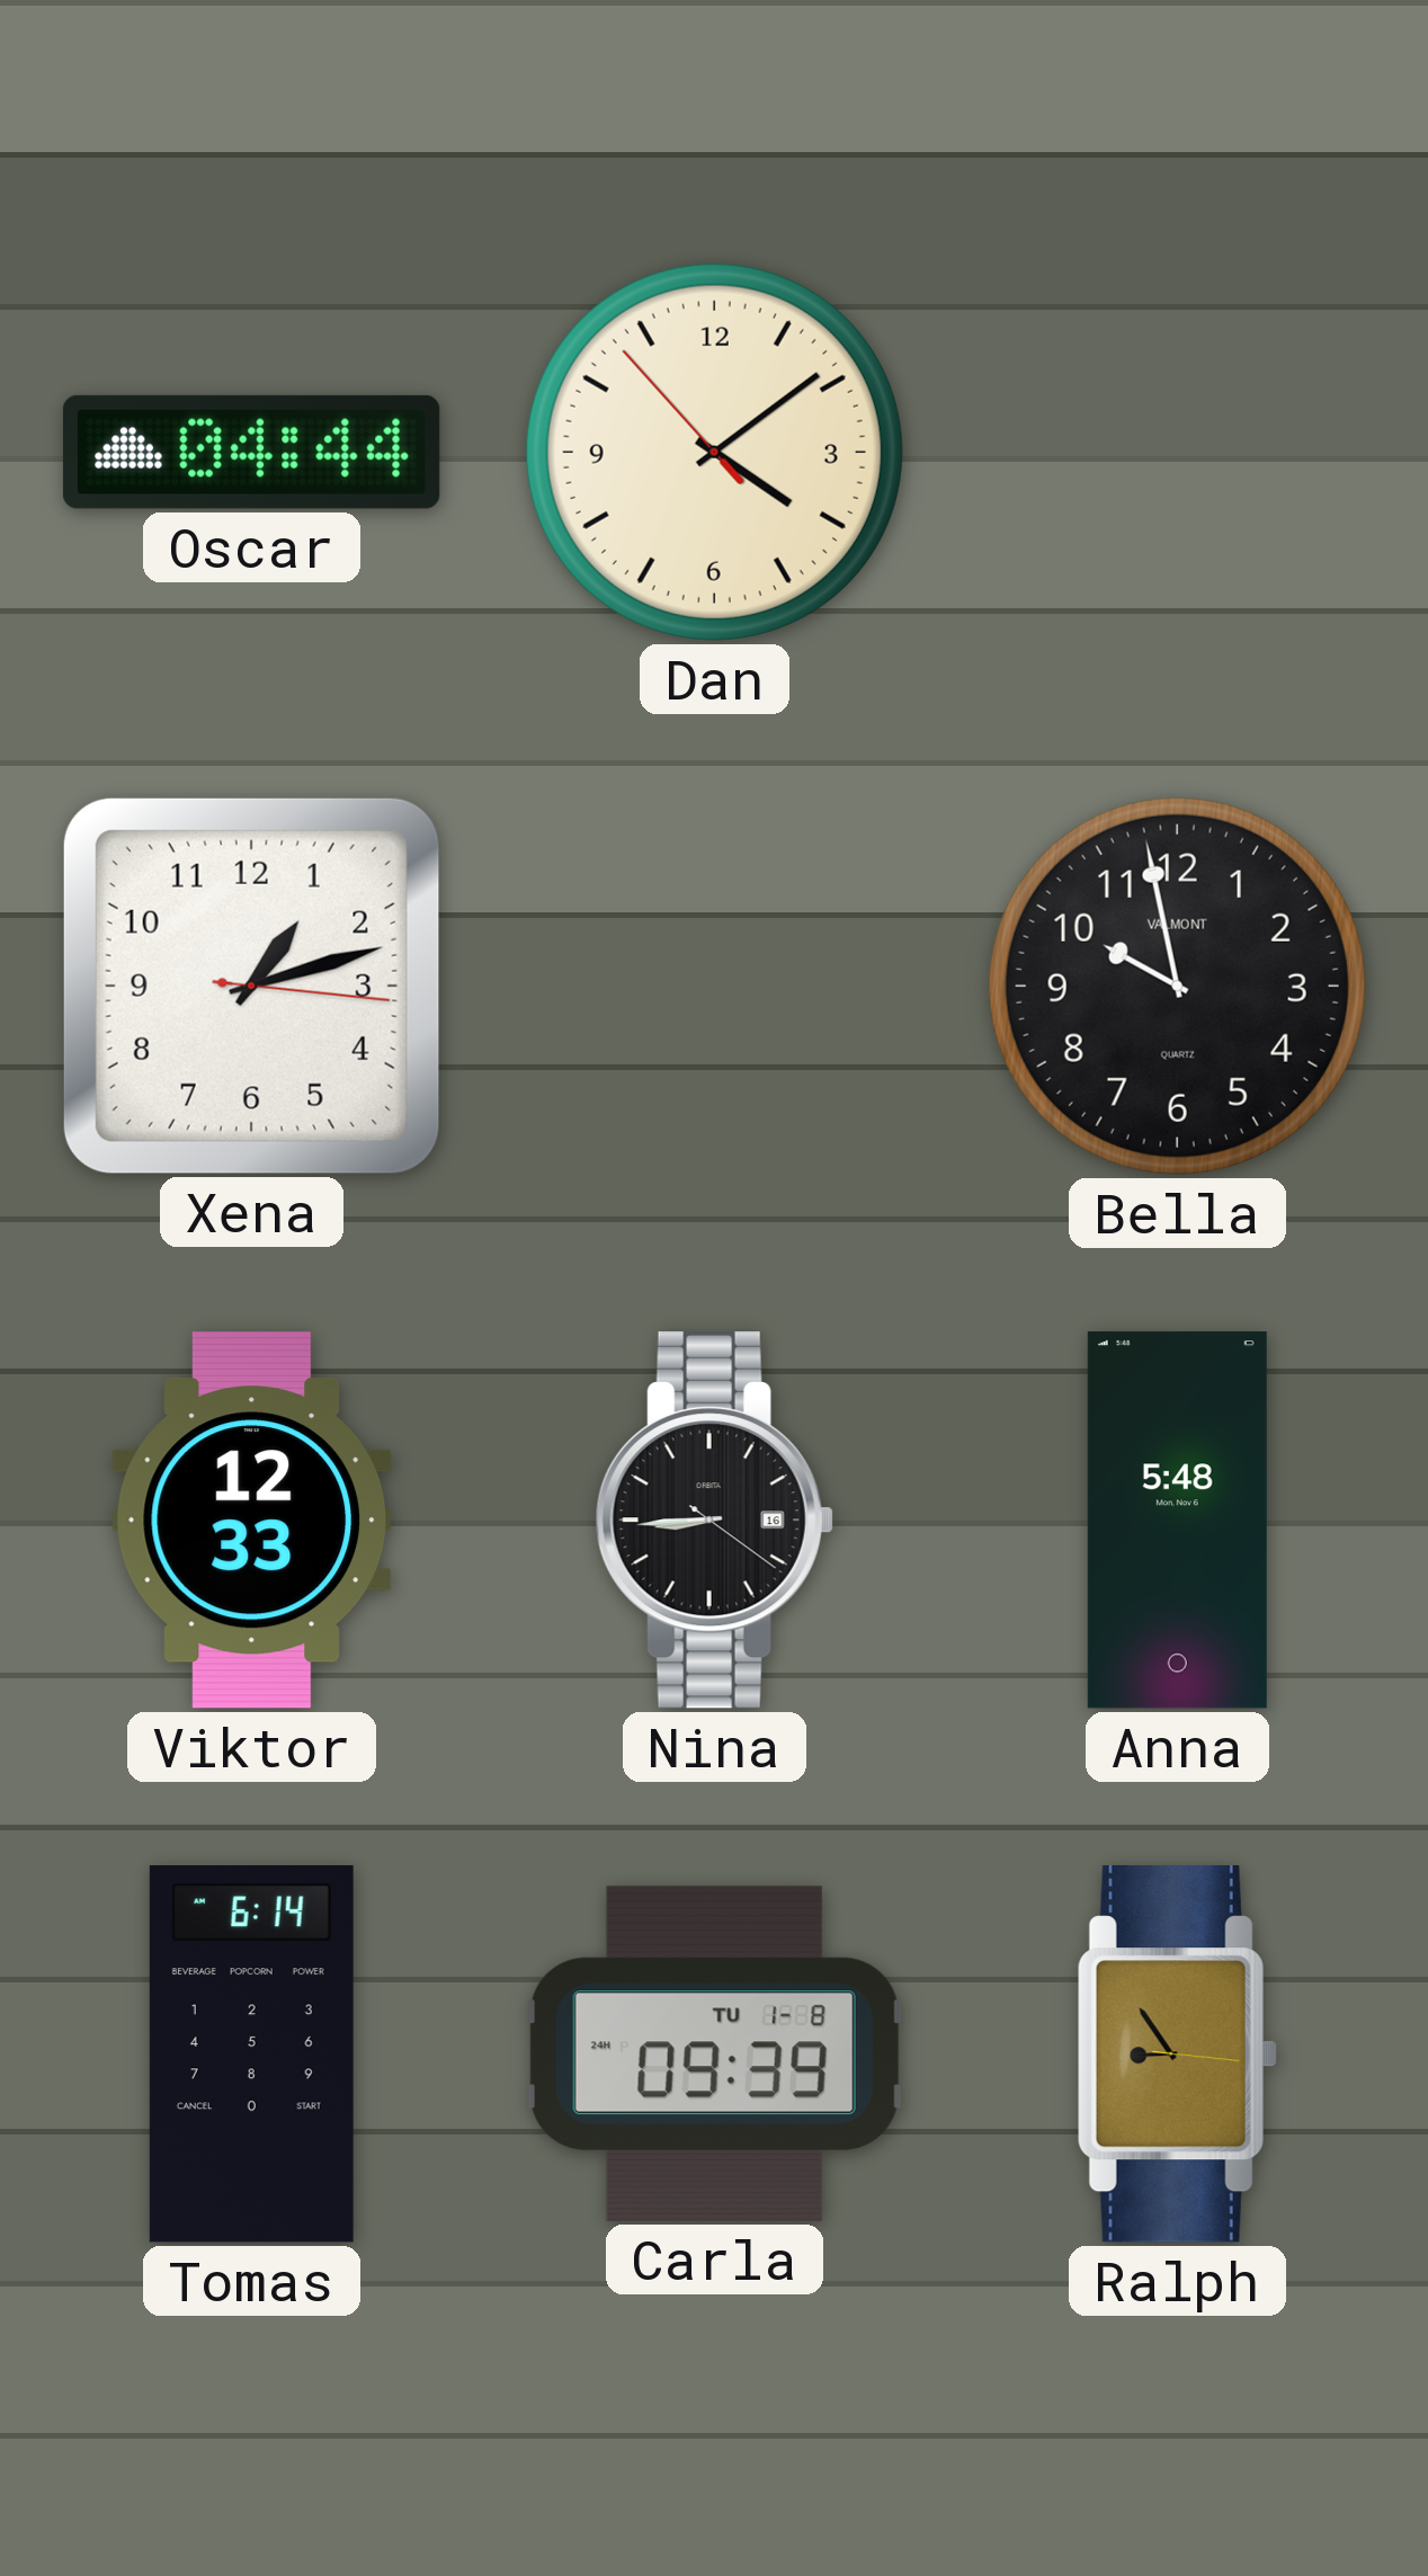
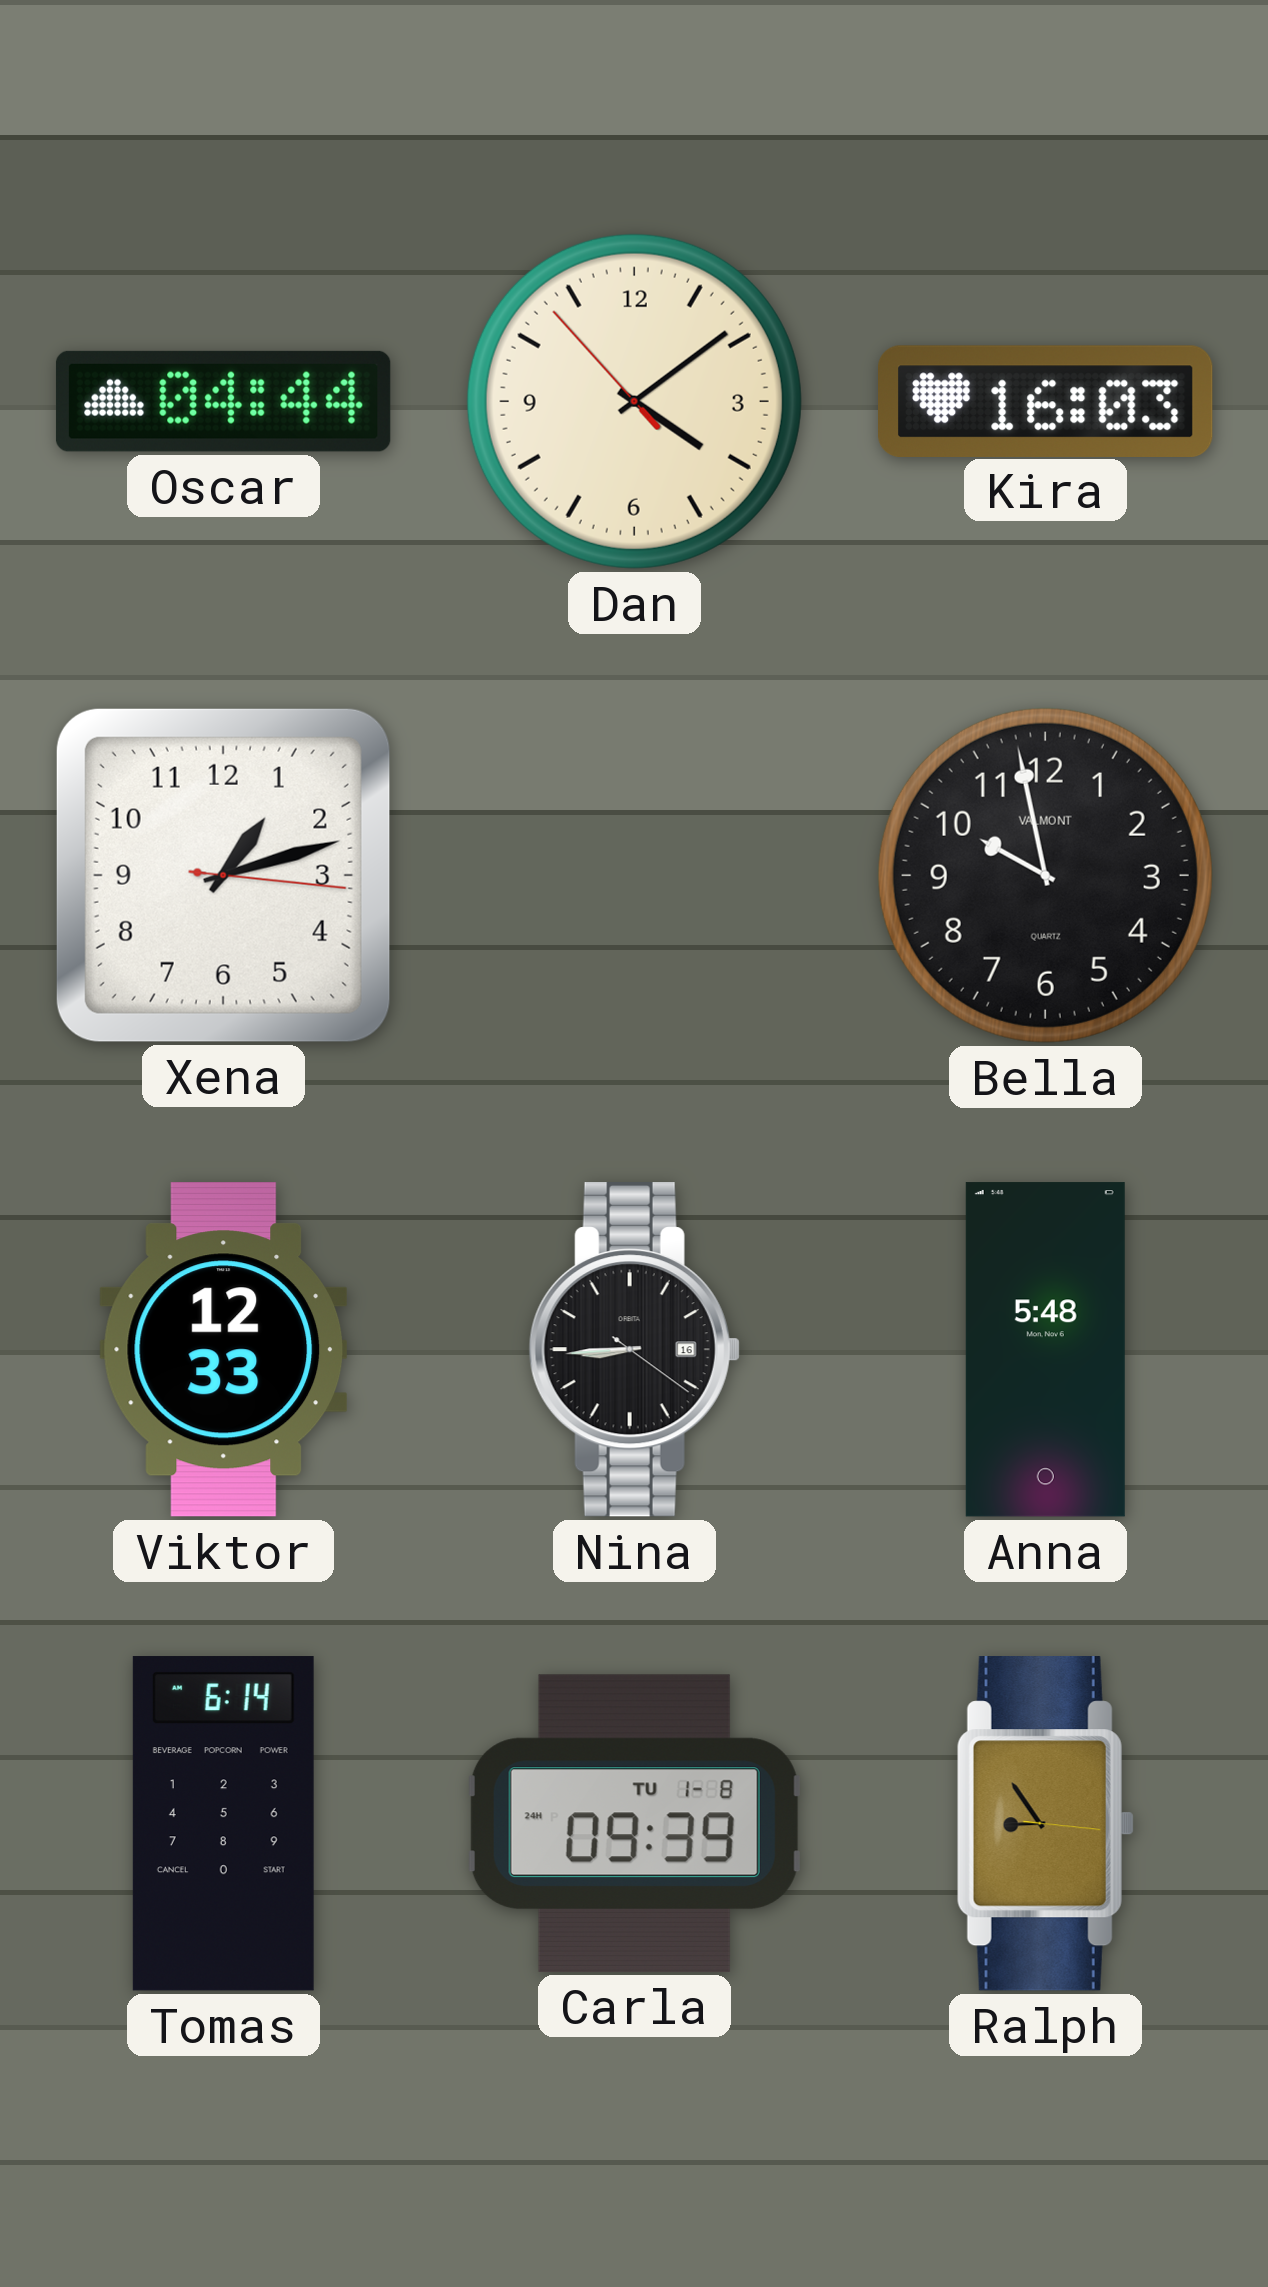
Kira: none -> 16:03
